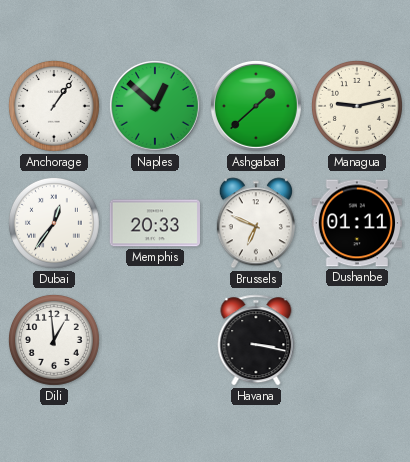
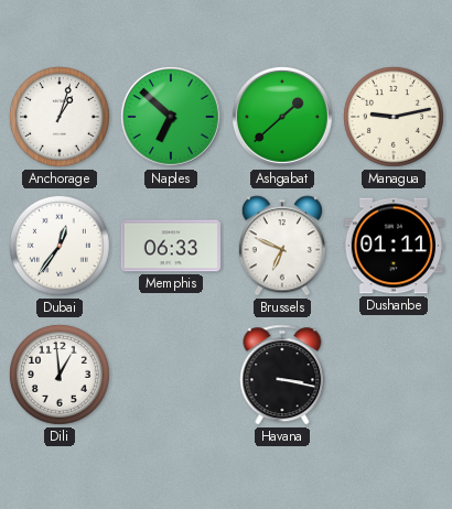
Anchorage: 1:06 -> 1:03
Naples: 12:52 -> 6:52
Memphis: 20:33 -> 06:33
